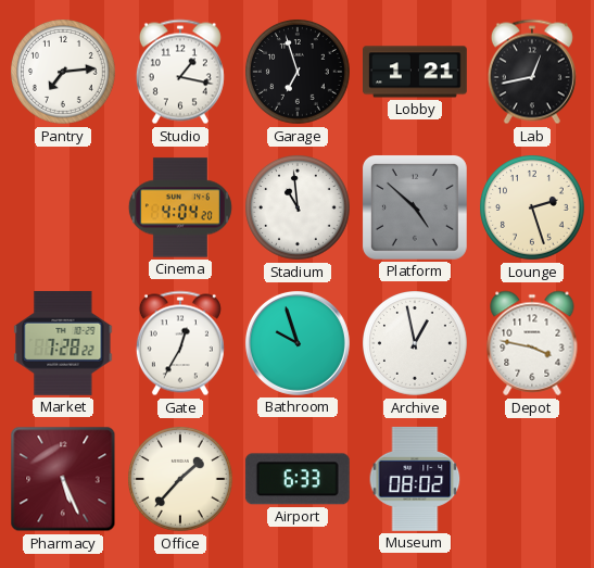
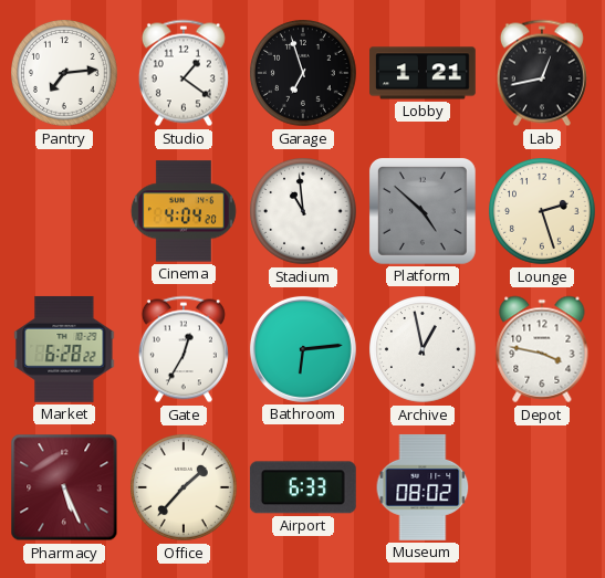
Studio: 1:17 -> 1:21
Market: 7:28 -> 6:28
Bathroom: 9:57 -> 6:14
